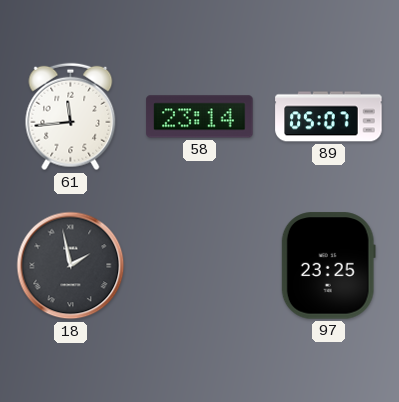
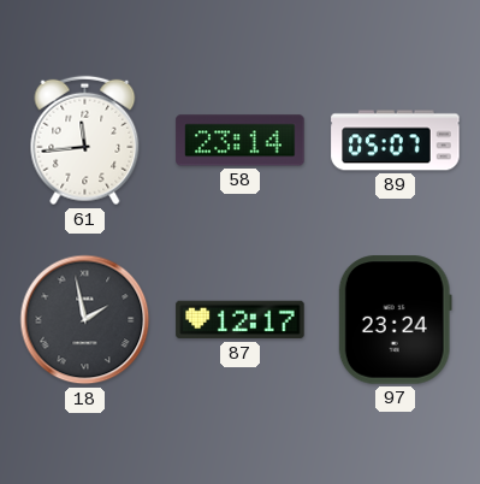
87: none -> 12:17
97: 23:25 -> 23:24
